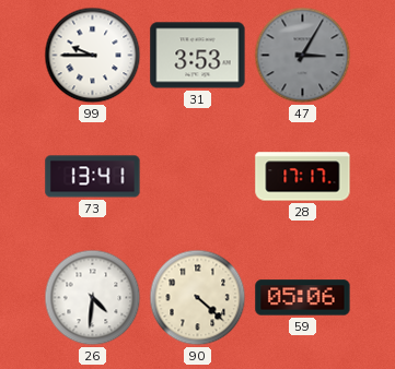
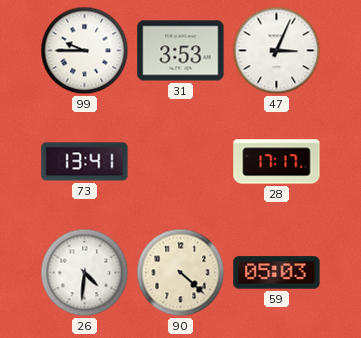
47: 3:05 -> 3:04
47 dial: grey -> white
59: 05:06 -> 05:03
